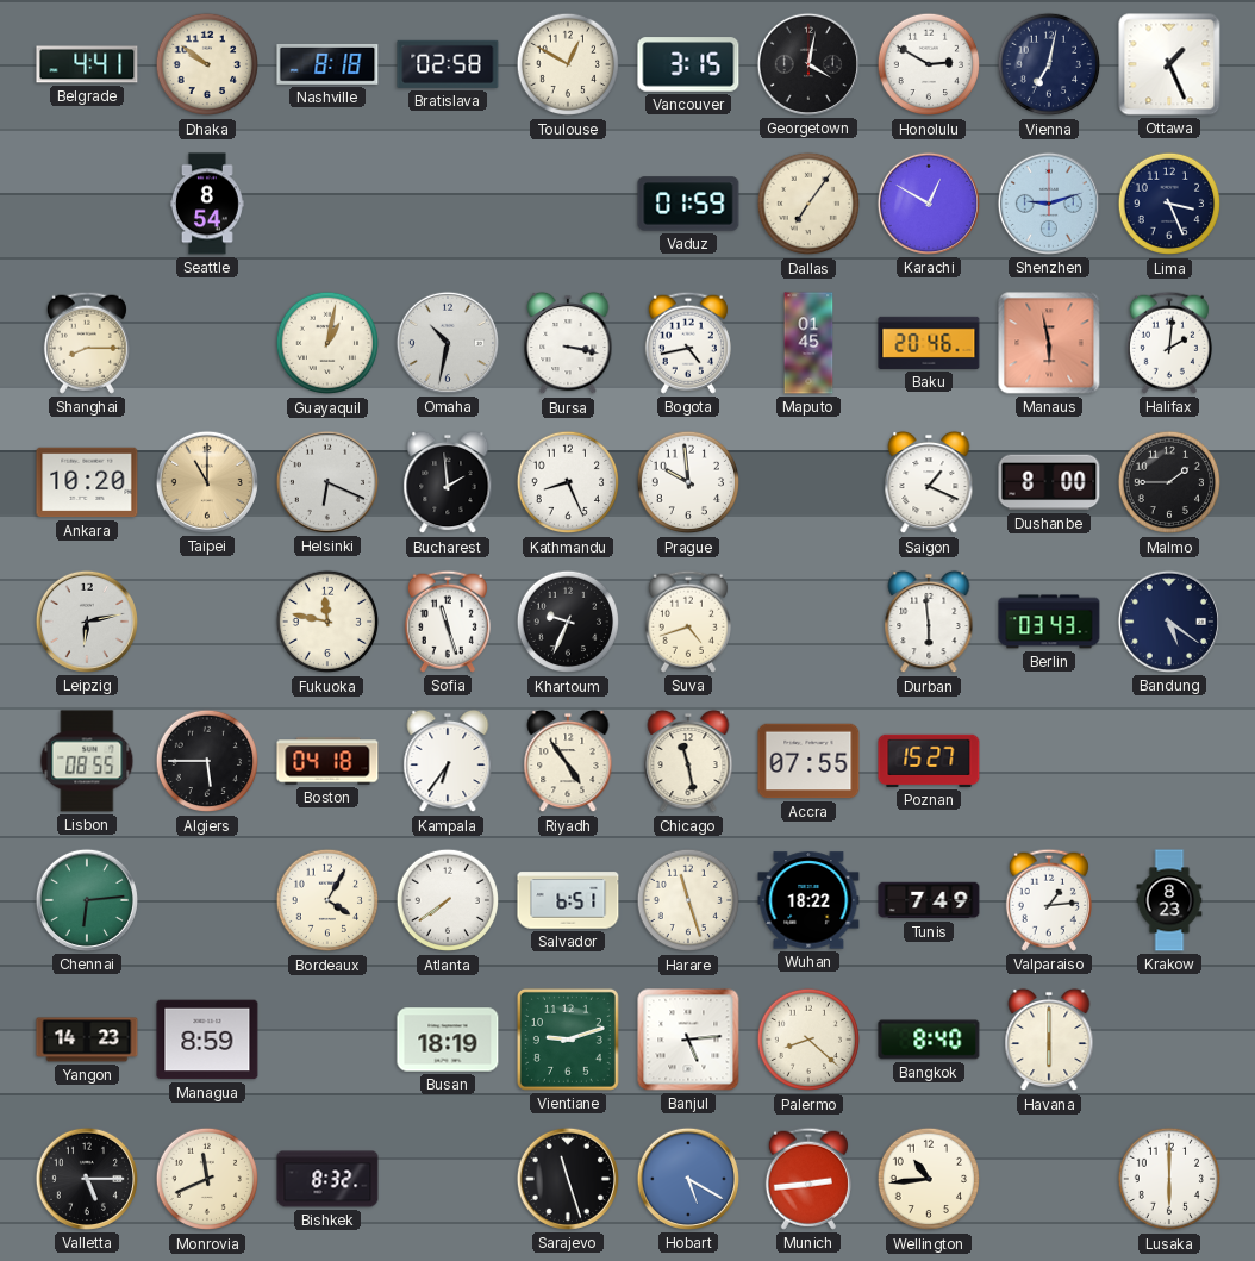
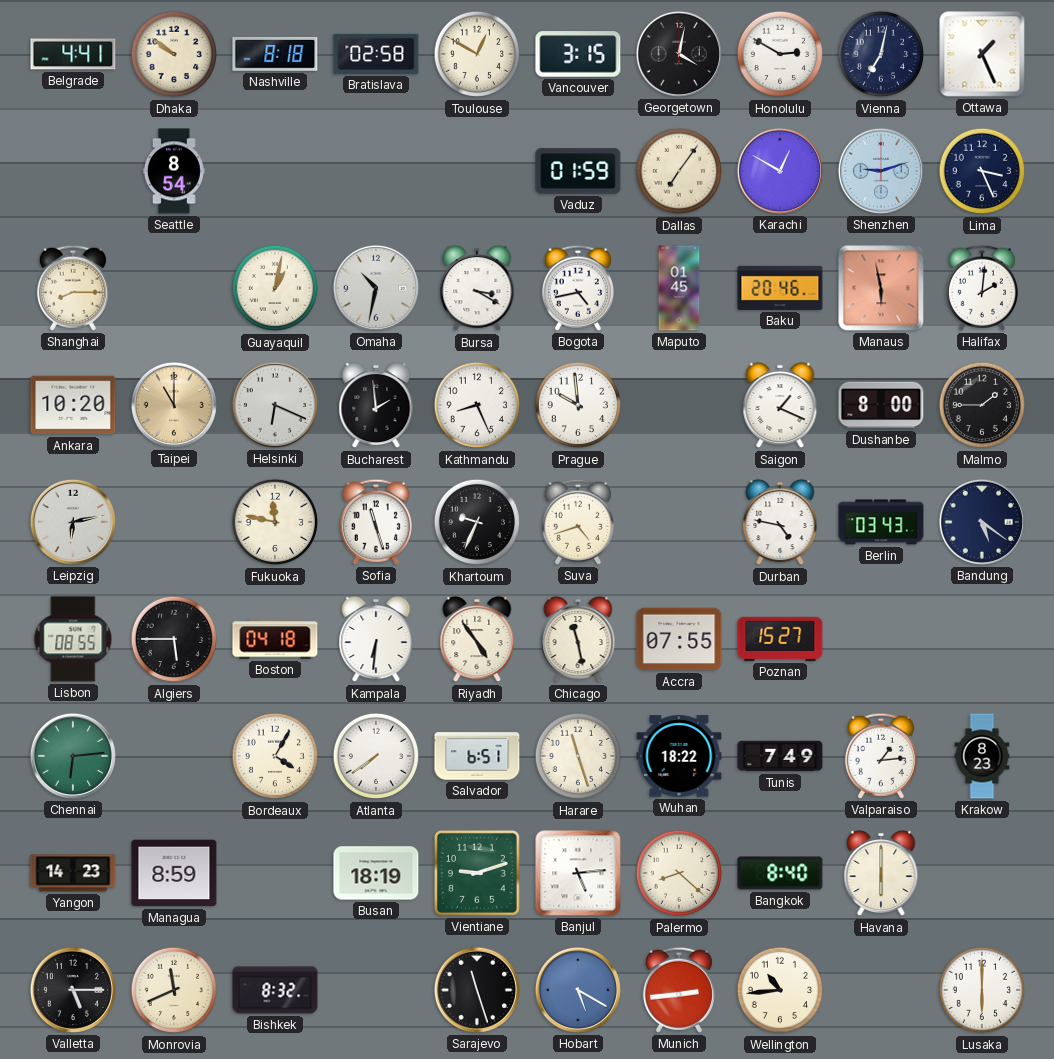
Bursa: 3:17 -> 3:20
Durban: 5:59 -> 4:47
Kampala: 6:36 -> 6:31
